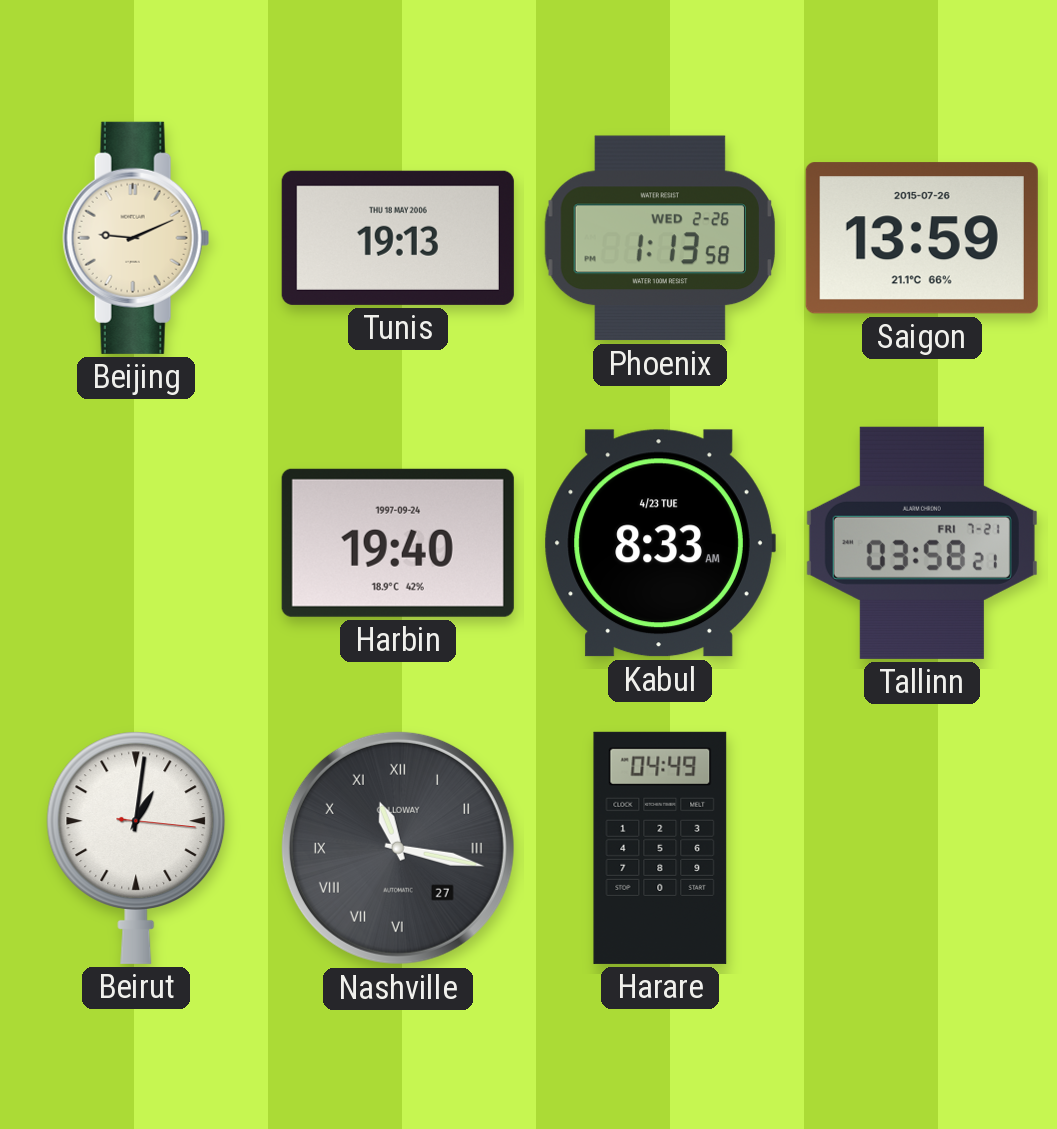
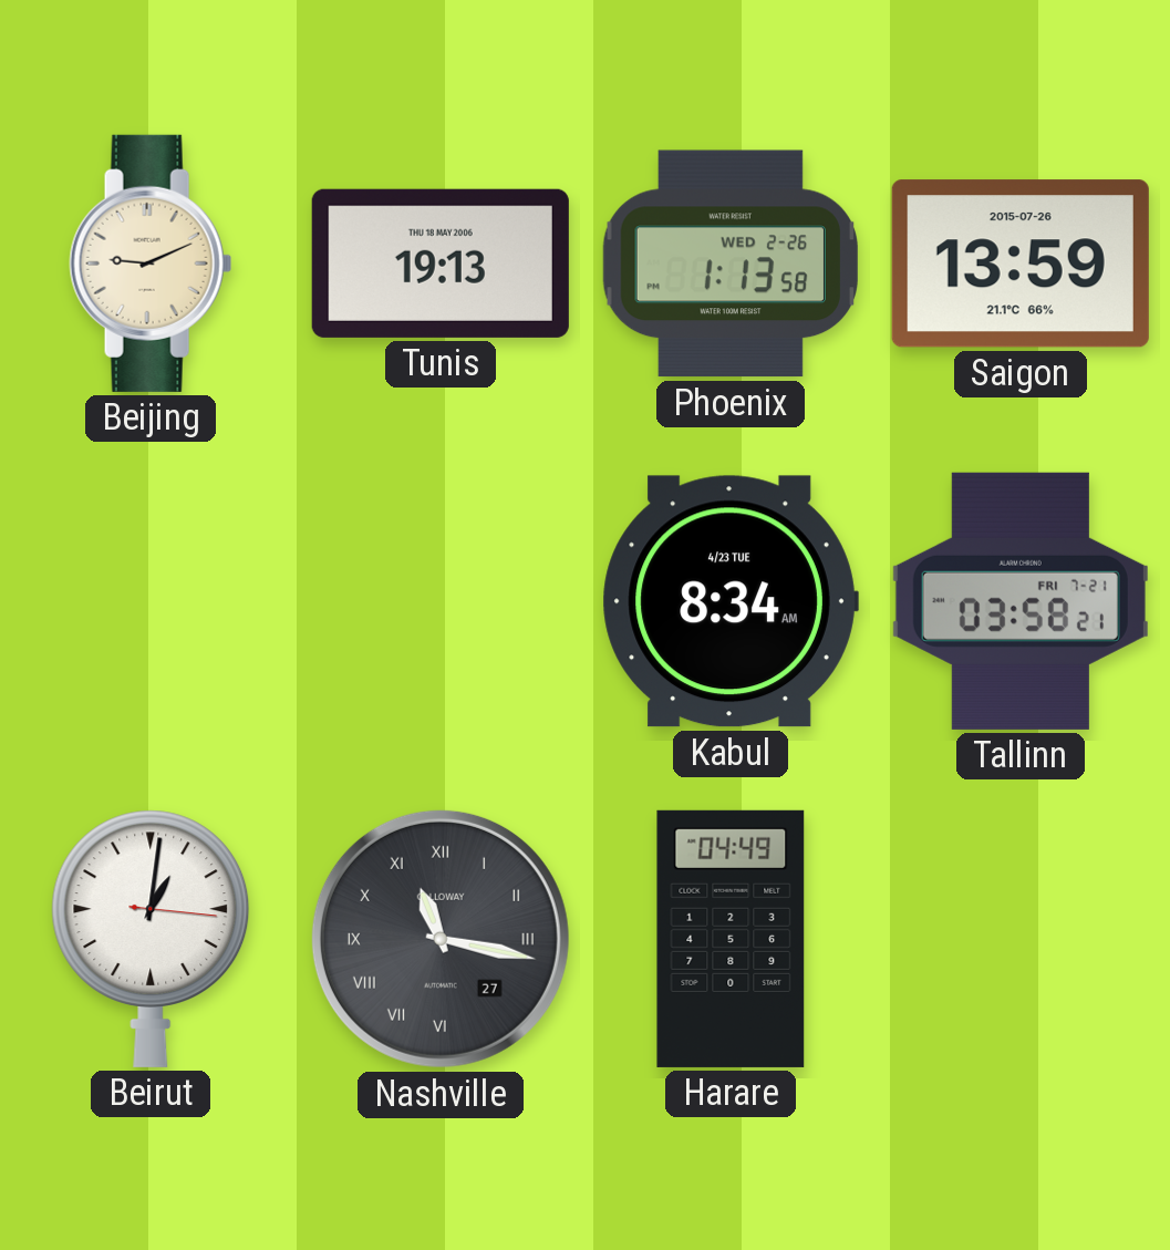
Harbin: 19:40 -> none
Kabul: 8:33 -> 8:34
